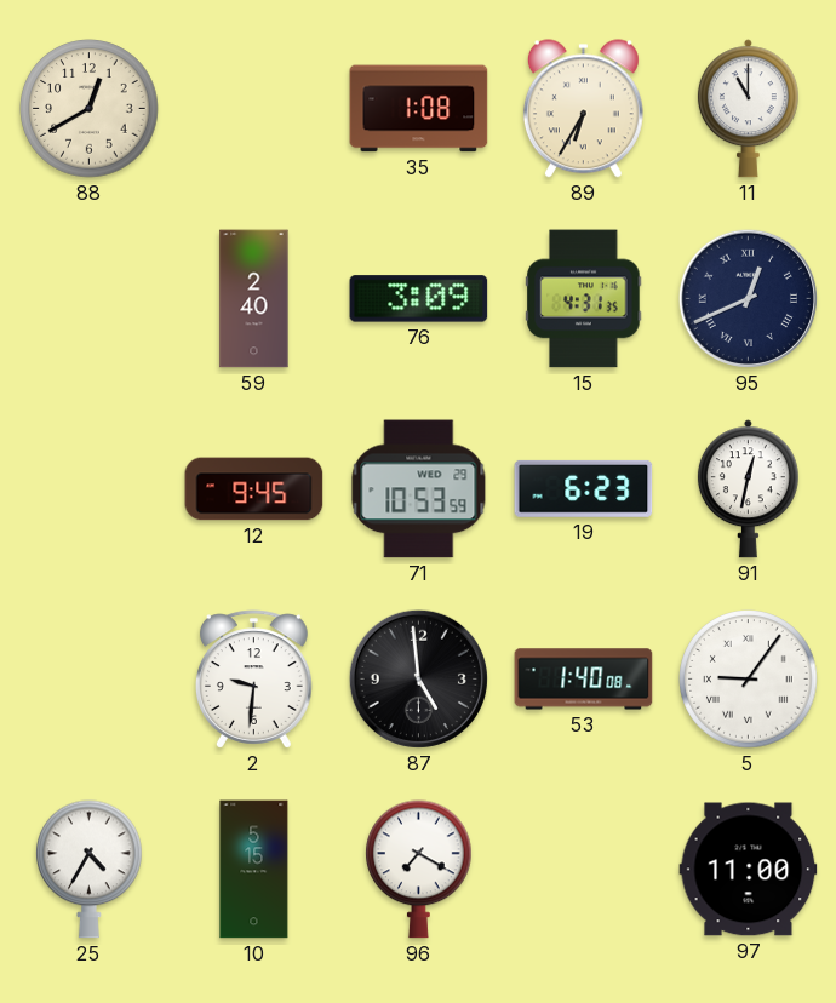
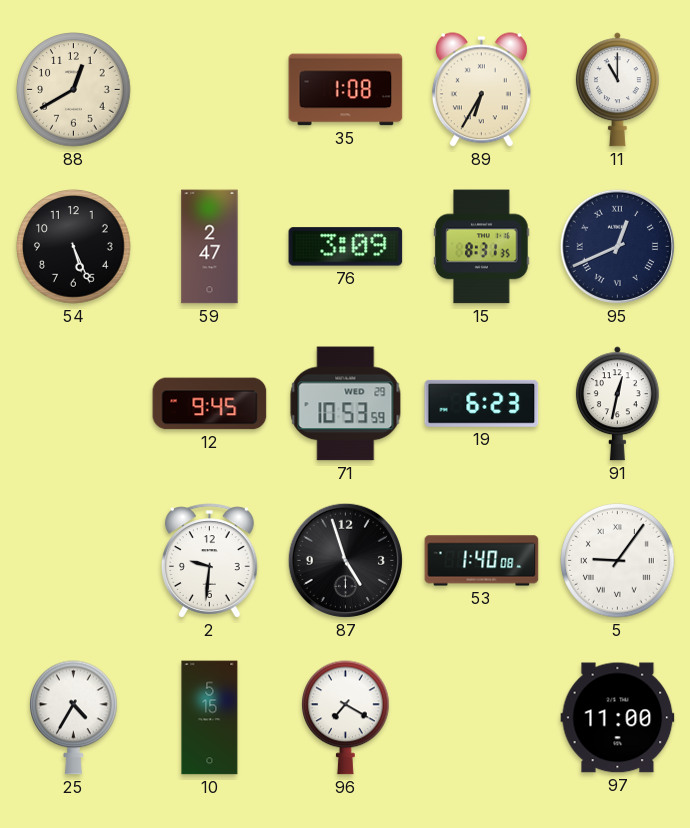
54: none -> 5:26
59: 2:40 -> 2:47
15: 4:31 -> 8:31
87: 4:59 -> 4:57
